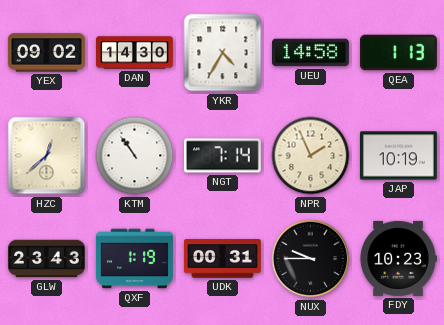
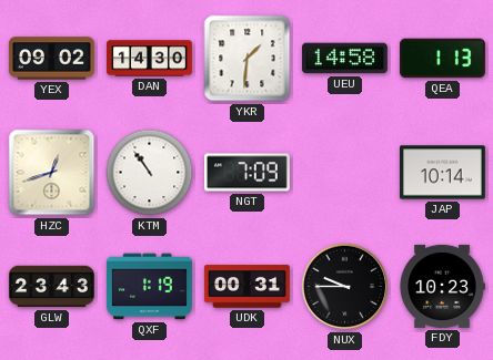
YKR: 4:35 -> 1:31
HZC: 12:38 -> 12:42
NGT: 7:14 -> 7:09
NPR: 1:56 -> none
JAP: 10:19 -> 10:14
